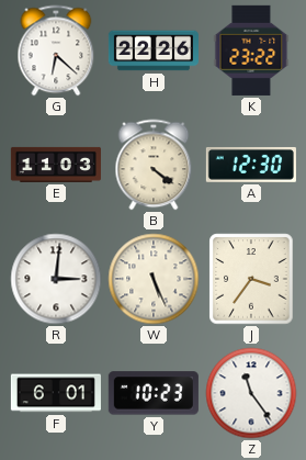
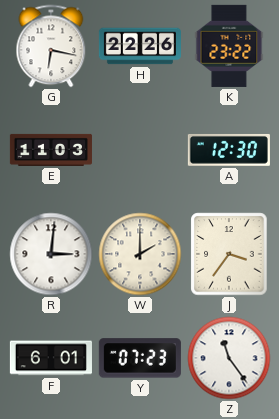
G: 6:22 -> 6:17
B: 4:21 -> none
W: 5:26 -> 2:00
Y: 10:23 -> 07:23
